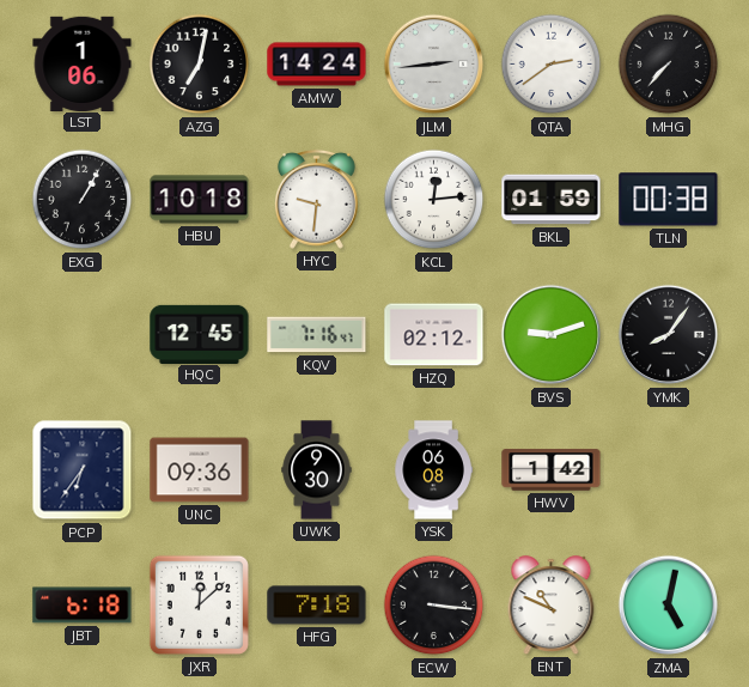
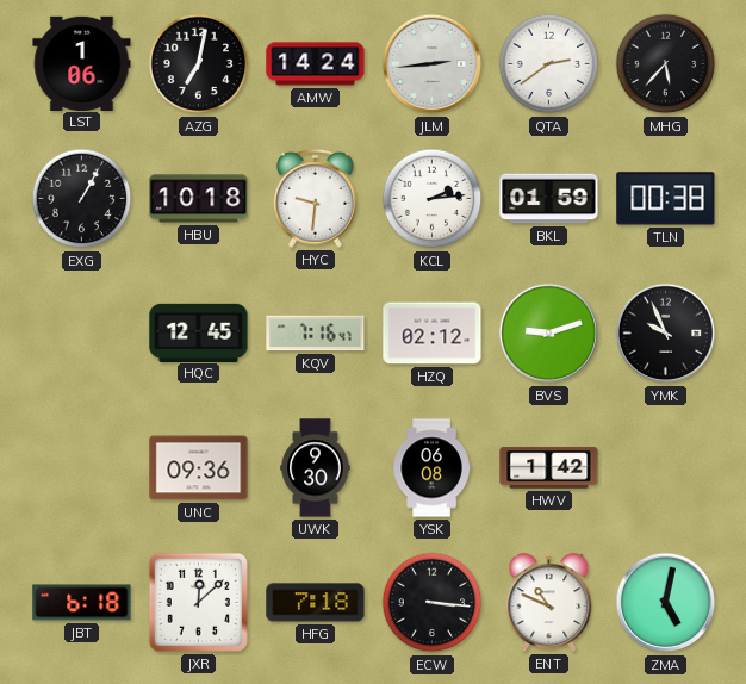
MHG: 7:37 -> 5:37
KCL: 12:14 -> 2:14
YMK: 8:06 -> 9:56
PCP: 6:36 -> none
